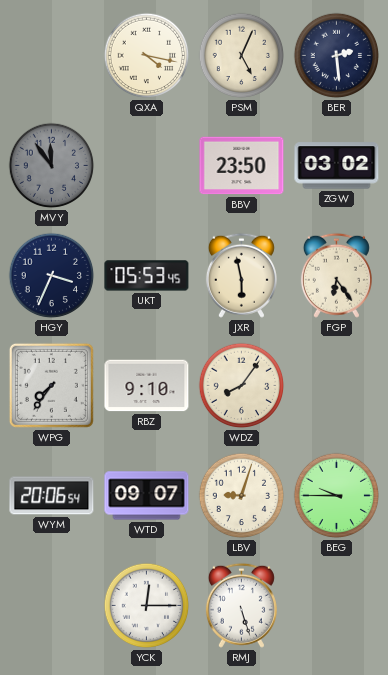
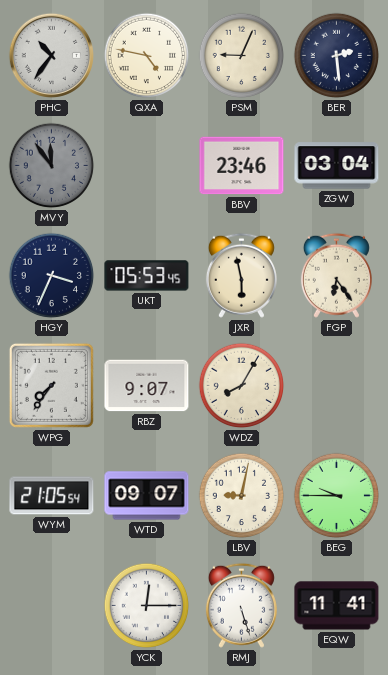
PHC: none -> 10:36
QXA: 4:17 -> 4:47
PSM: 5:04 -> 9:04
BBV: 23:50 -> 23:46
ZGW: 03:02 -> 03:04
RBZ: 9:10 -> 9:07
WDZ: 8:06 -> 8:05
WYM: 20:06 -> 21:05
LBV: 9:03 -> 9:02
EQW: none -> 11:41
